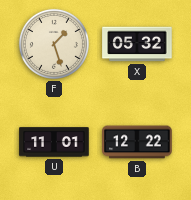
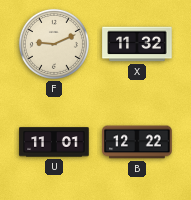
F: 1:27 -> 9:11
X: 05:32 -> 11:32
